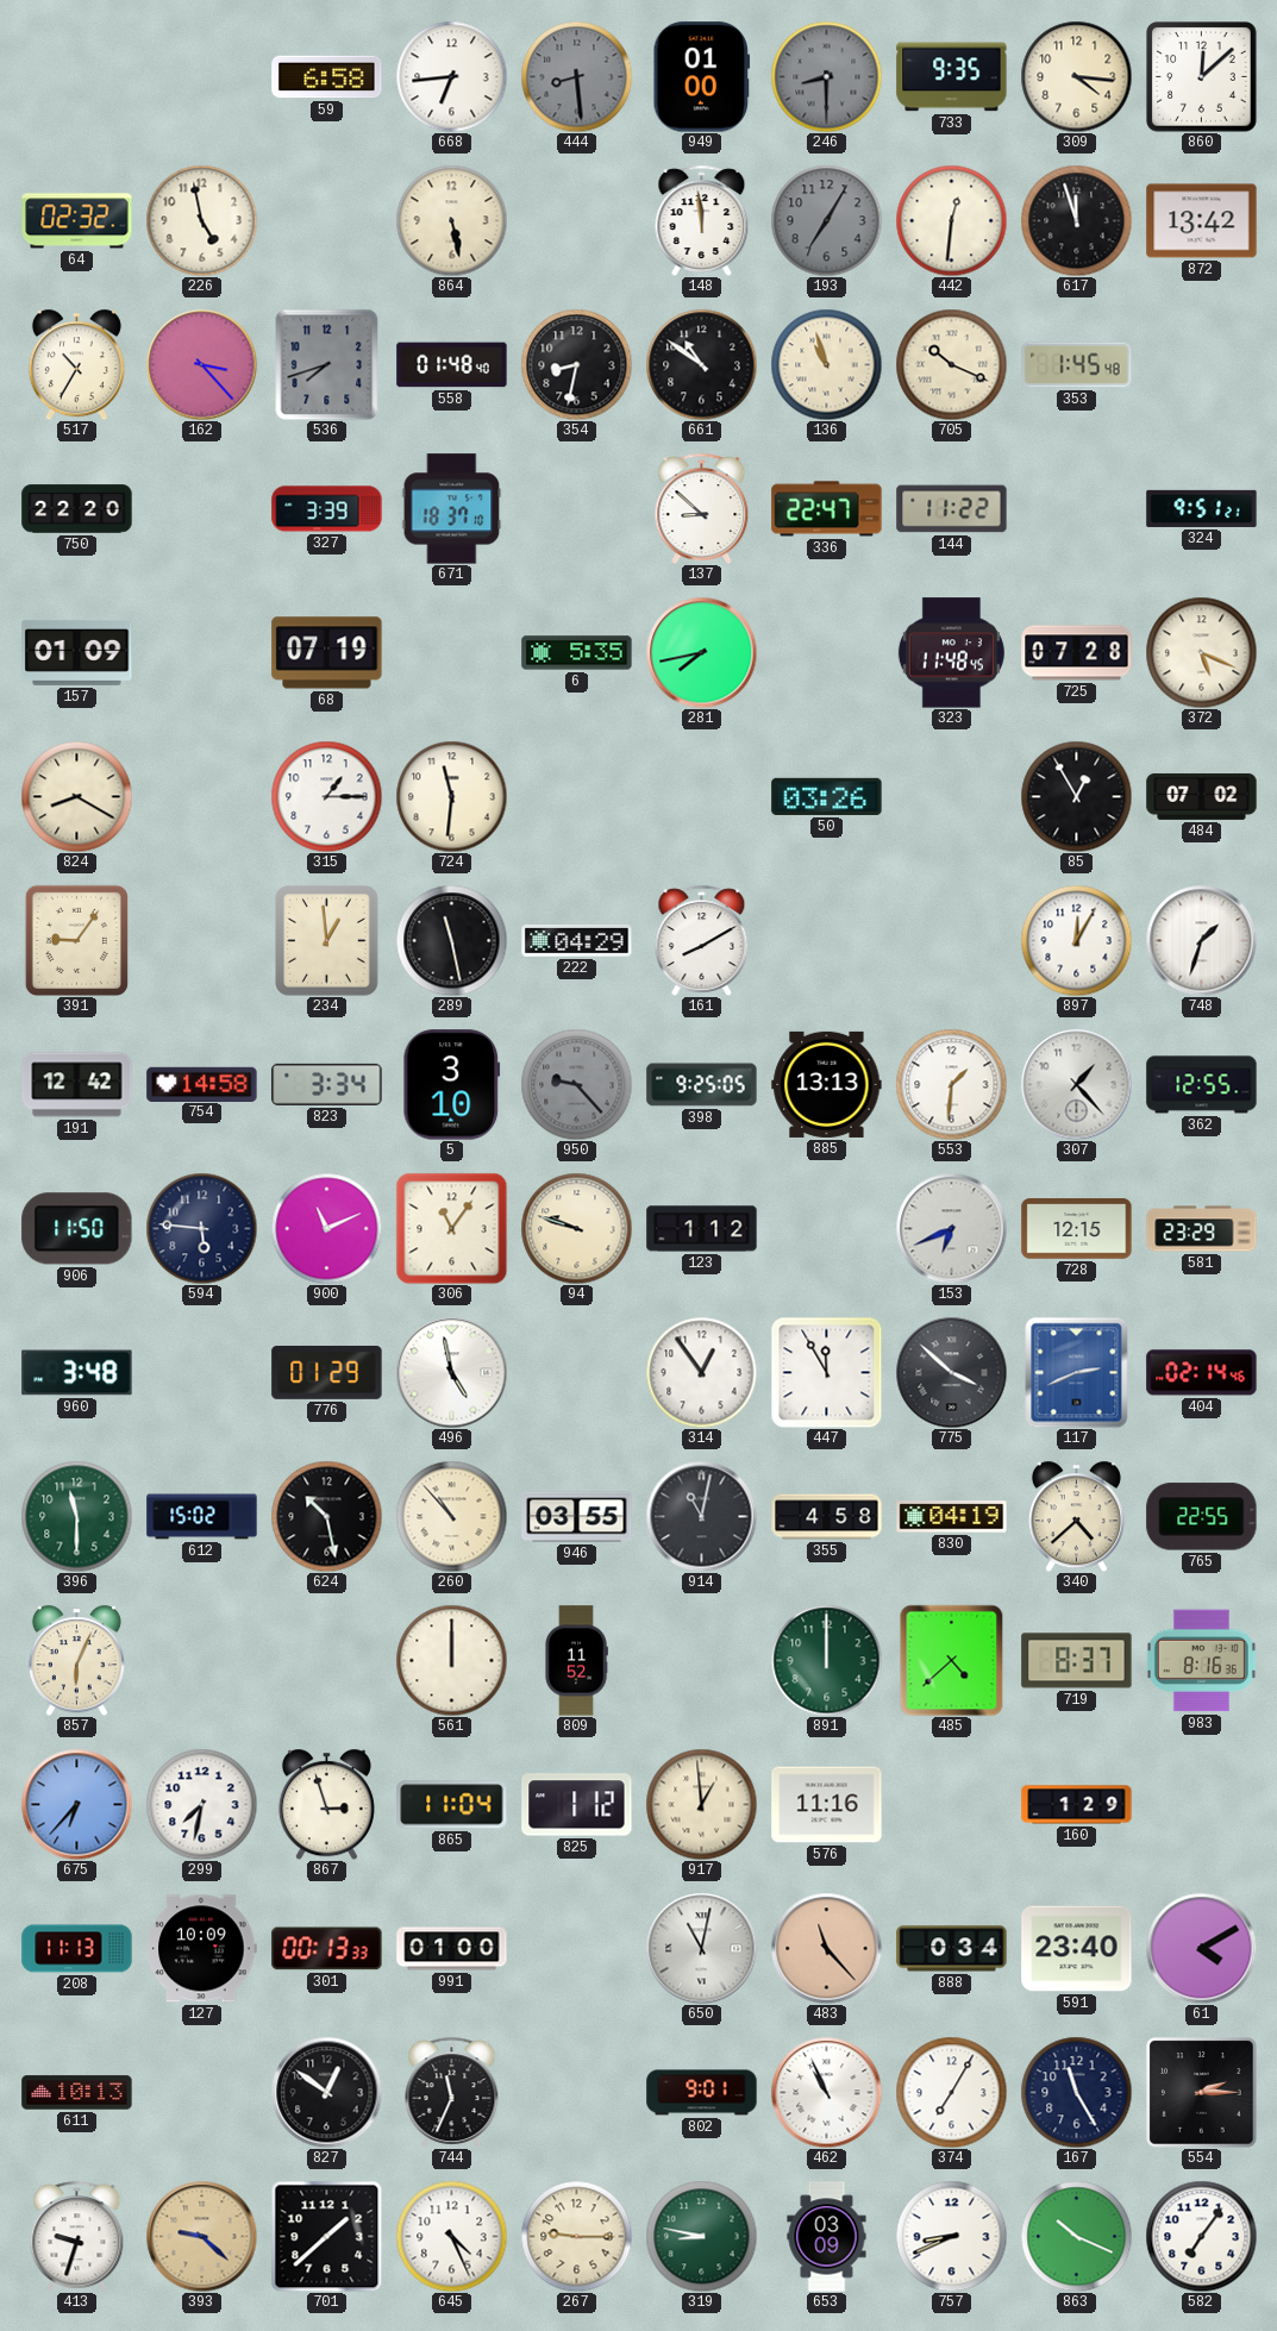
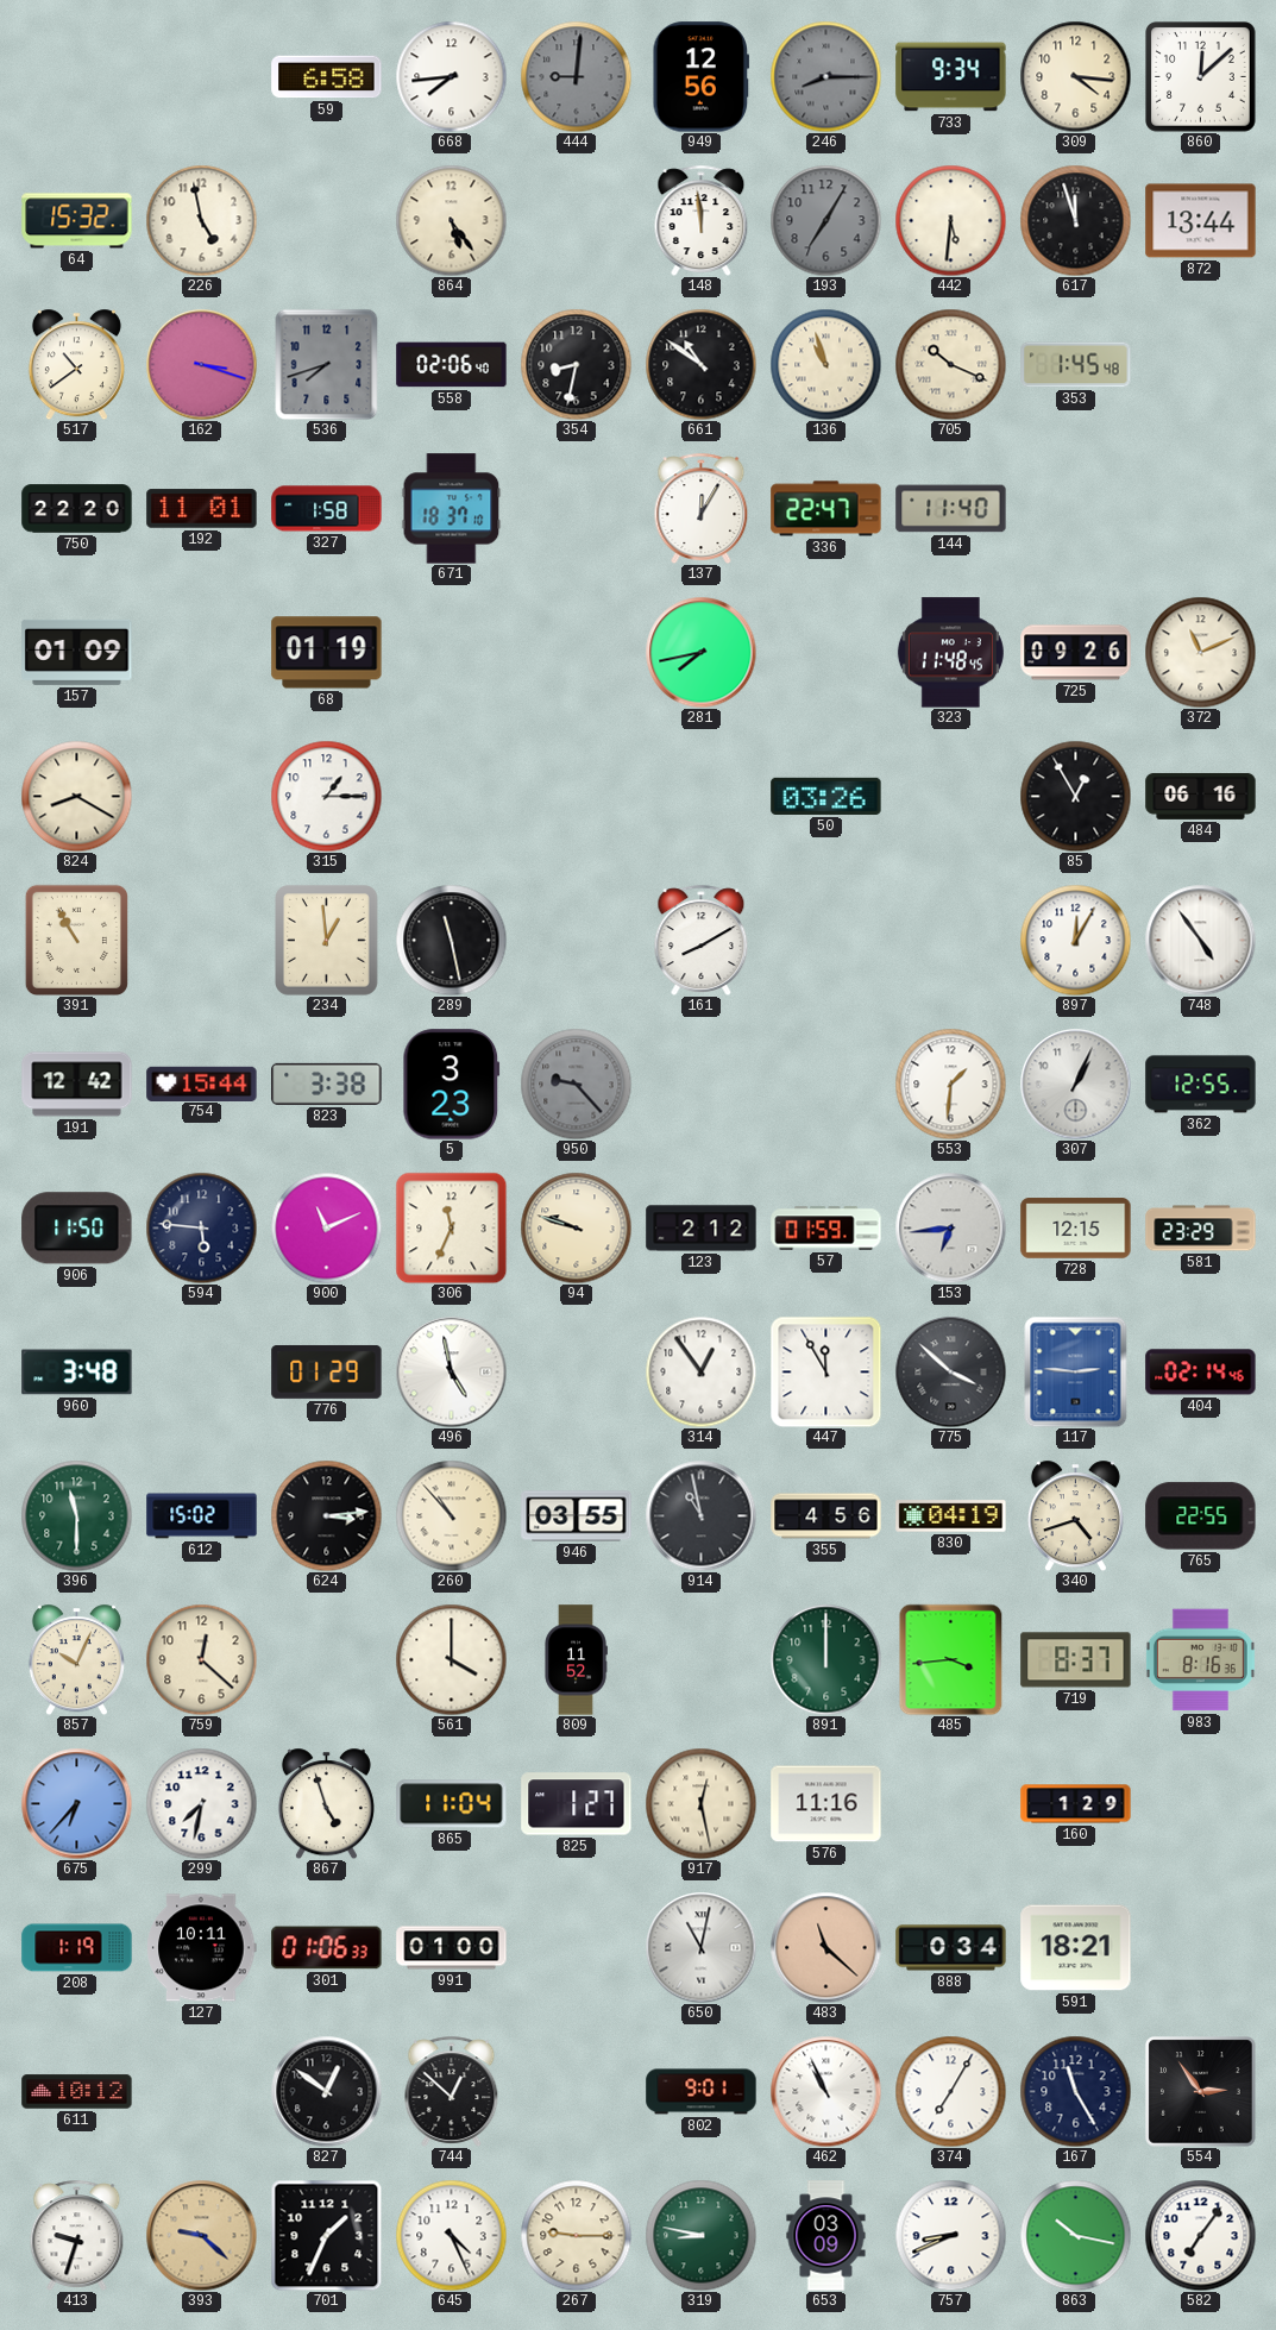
668: 6:44 -> 7:44
444: 8:29 -> 9:01
949: 01:00 -> 12:56
246: 8:30 -> 8:15
733: 9:35 -> 9:34
64: 02:32 -> 15:32
864: 5:28 -> 5:24
442: 12:31 -> 5:31
872: 13:42 -> 13:44
517: 10:35 -> 10:39
162: 3:23 -> 3:18
558: 01:48 -> 02:06
192: none -> 11:01
327: 3:39 -> 1:58
137: 8:52 -> 12:05
144: 11:22 -> 11:40
324: 9:51 -> none
68: 07:19 -> 01:19
6: 5:35 -> none
725: 07:28 -> 09:26
372: 5:19 -> 11:11
724: 11:31 -> none
484: 07:02 -> 06:16
391: 9:06 -> 10:55
222: 04:29 -> none
748: 1:33 -> 4:54
754: 14:58 -> 15:44
823: 3:34 -> 3:38
5: 3:10 -> 3:23
398: 9:25 -> none
885: 13:13 -> none
307: 1:23 -> 1:04
306: 11:06 -> 11:34
123: 1:12 -> 2:12
57: none -> 01:59
153: 6:41 -> 6:44
117: 2:41 -> 2:46
624: 10:28 -> 3:14
914: 11:02 -> 10:58
355: 4:58 -> 4:56
340: 4:38 -> 4:42
857: 6:04 -> 10:04
759: none -> 12:22
561: 12:00 -> 4:00
485: 4:38 -> 3:44
867: 2:57 -> 4:57
825: 1:12 -> 1:27
917: 12:59 -> 12:28
208: 11:13 -> 1:19
127: 10:09 -> 10:11
301: 00:13 -> 01:06
483: 11:23 -> 11:22
591: 23:40 -> 18:21
61: 4:10 -> none
611: 10:13 -> 10:12
744: 11:34 -> 12:52
554: 2:15 -> 2:54
701: 1:38 -> 1:34
863: 10:19 -> 10:17
